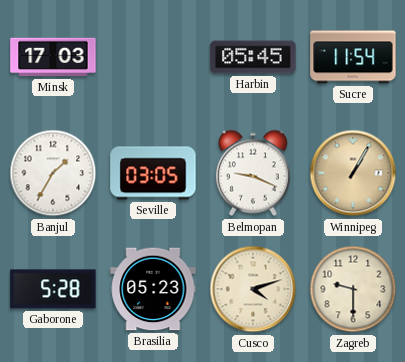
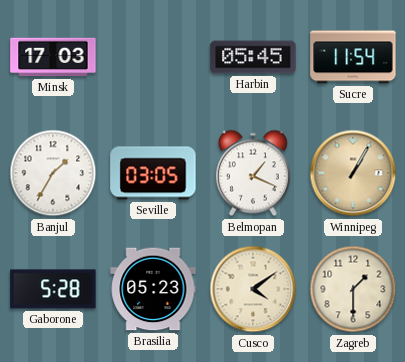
Belmopan: 9:19 -> 1:19
Cusco: 4:12 -> 4:09
Zagreb: 9:30 -> 1:30
